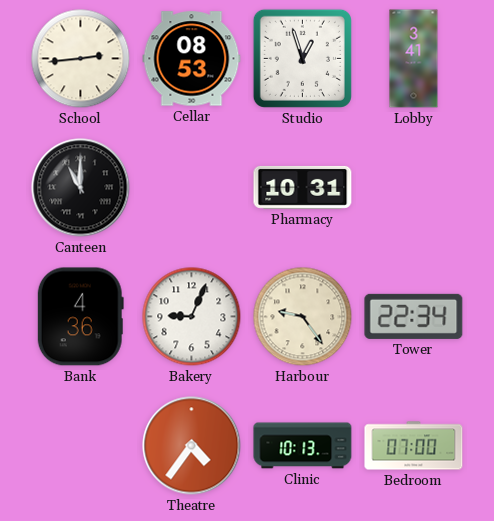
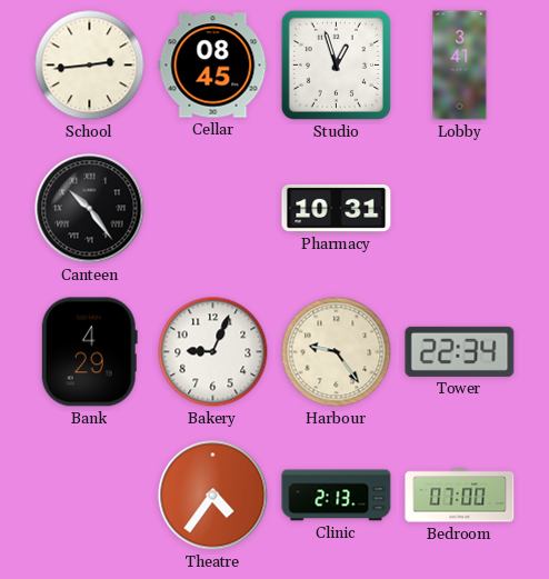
Cellar: 08:53 -> 08:45
Canteen: 11:00 -> 10:24
Bank: 4:36 -> 4:29
Clinic: 10:13 -> 2:13
